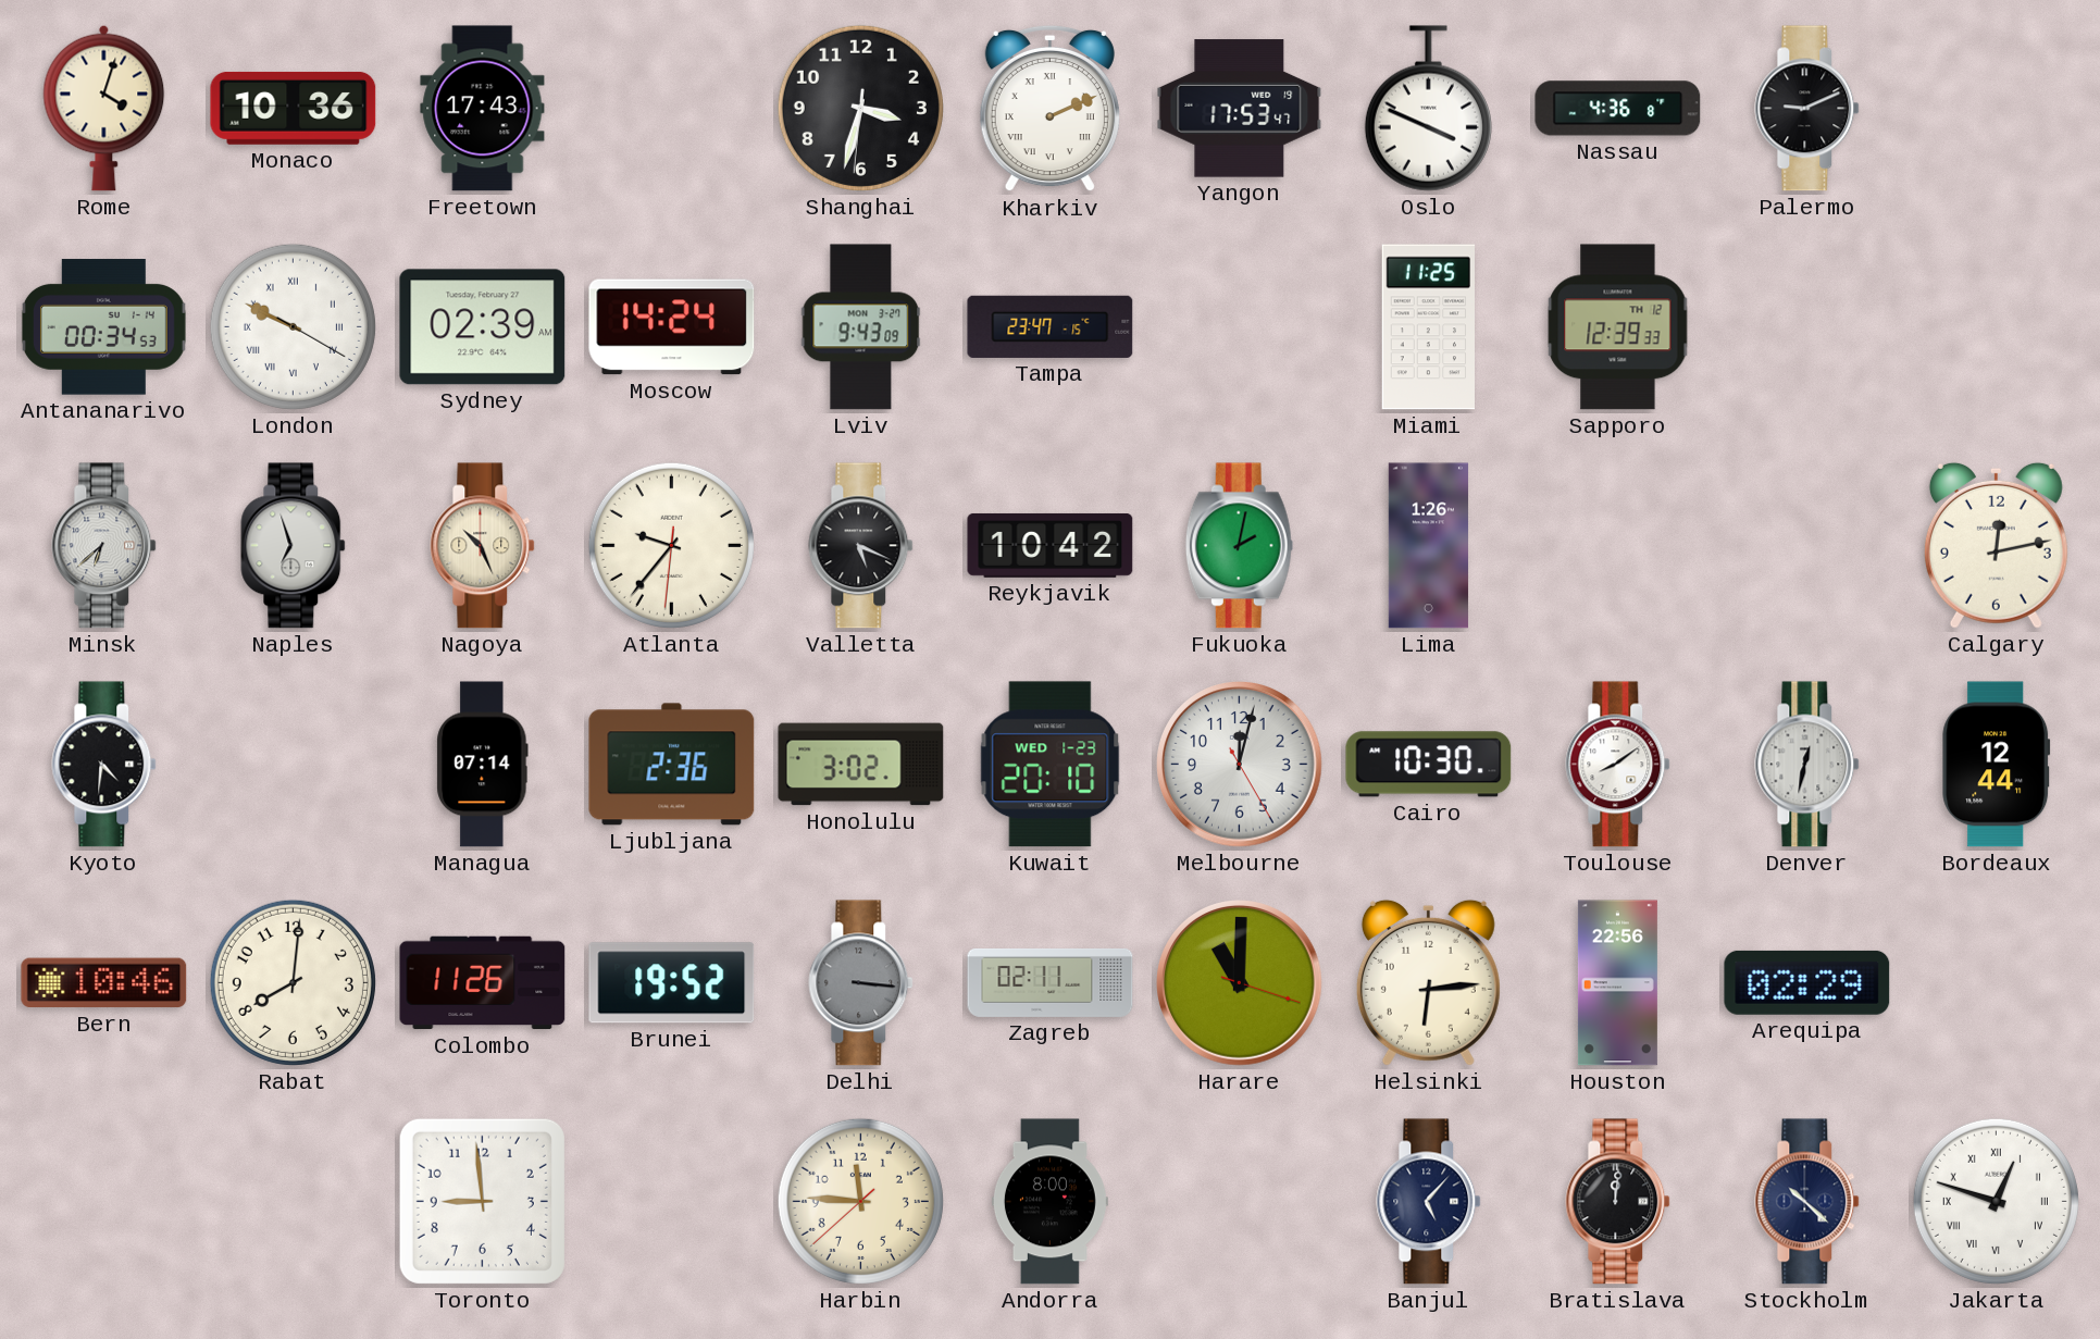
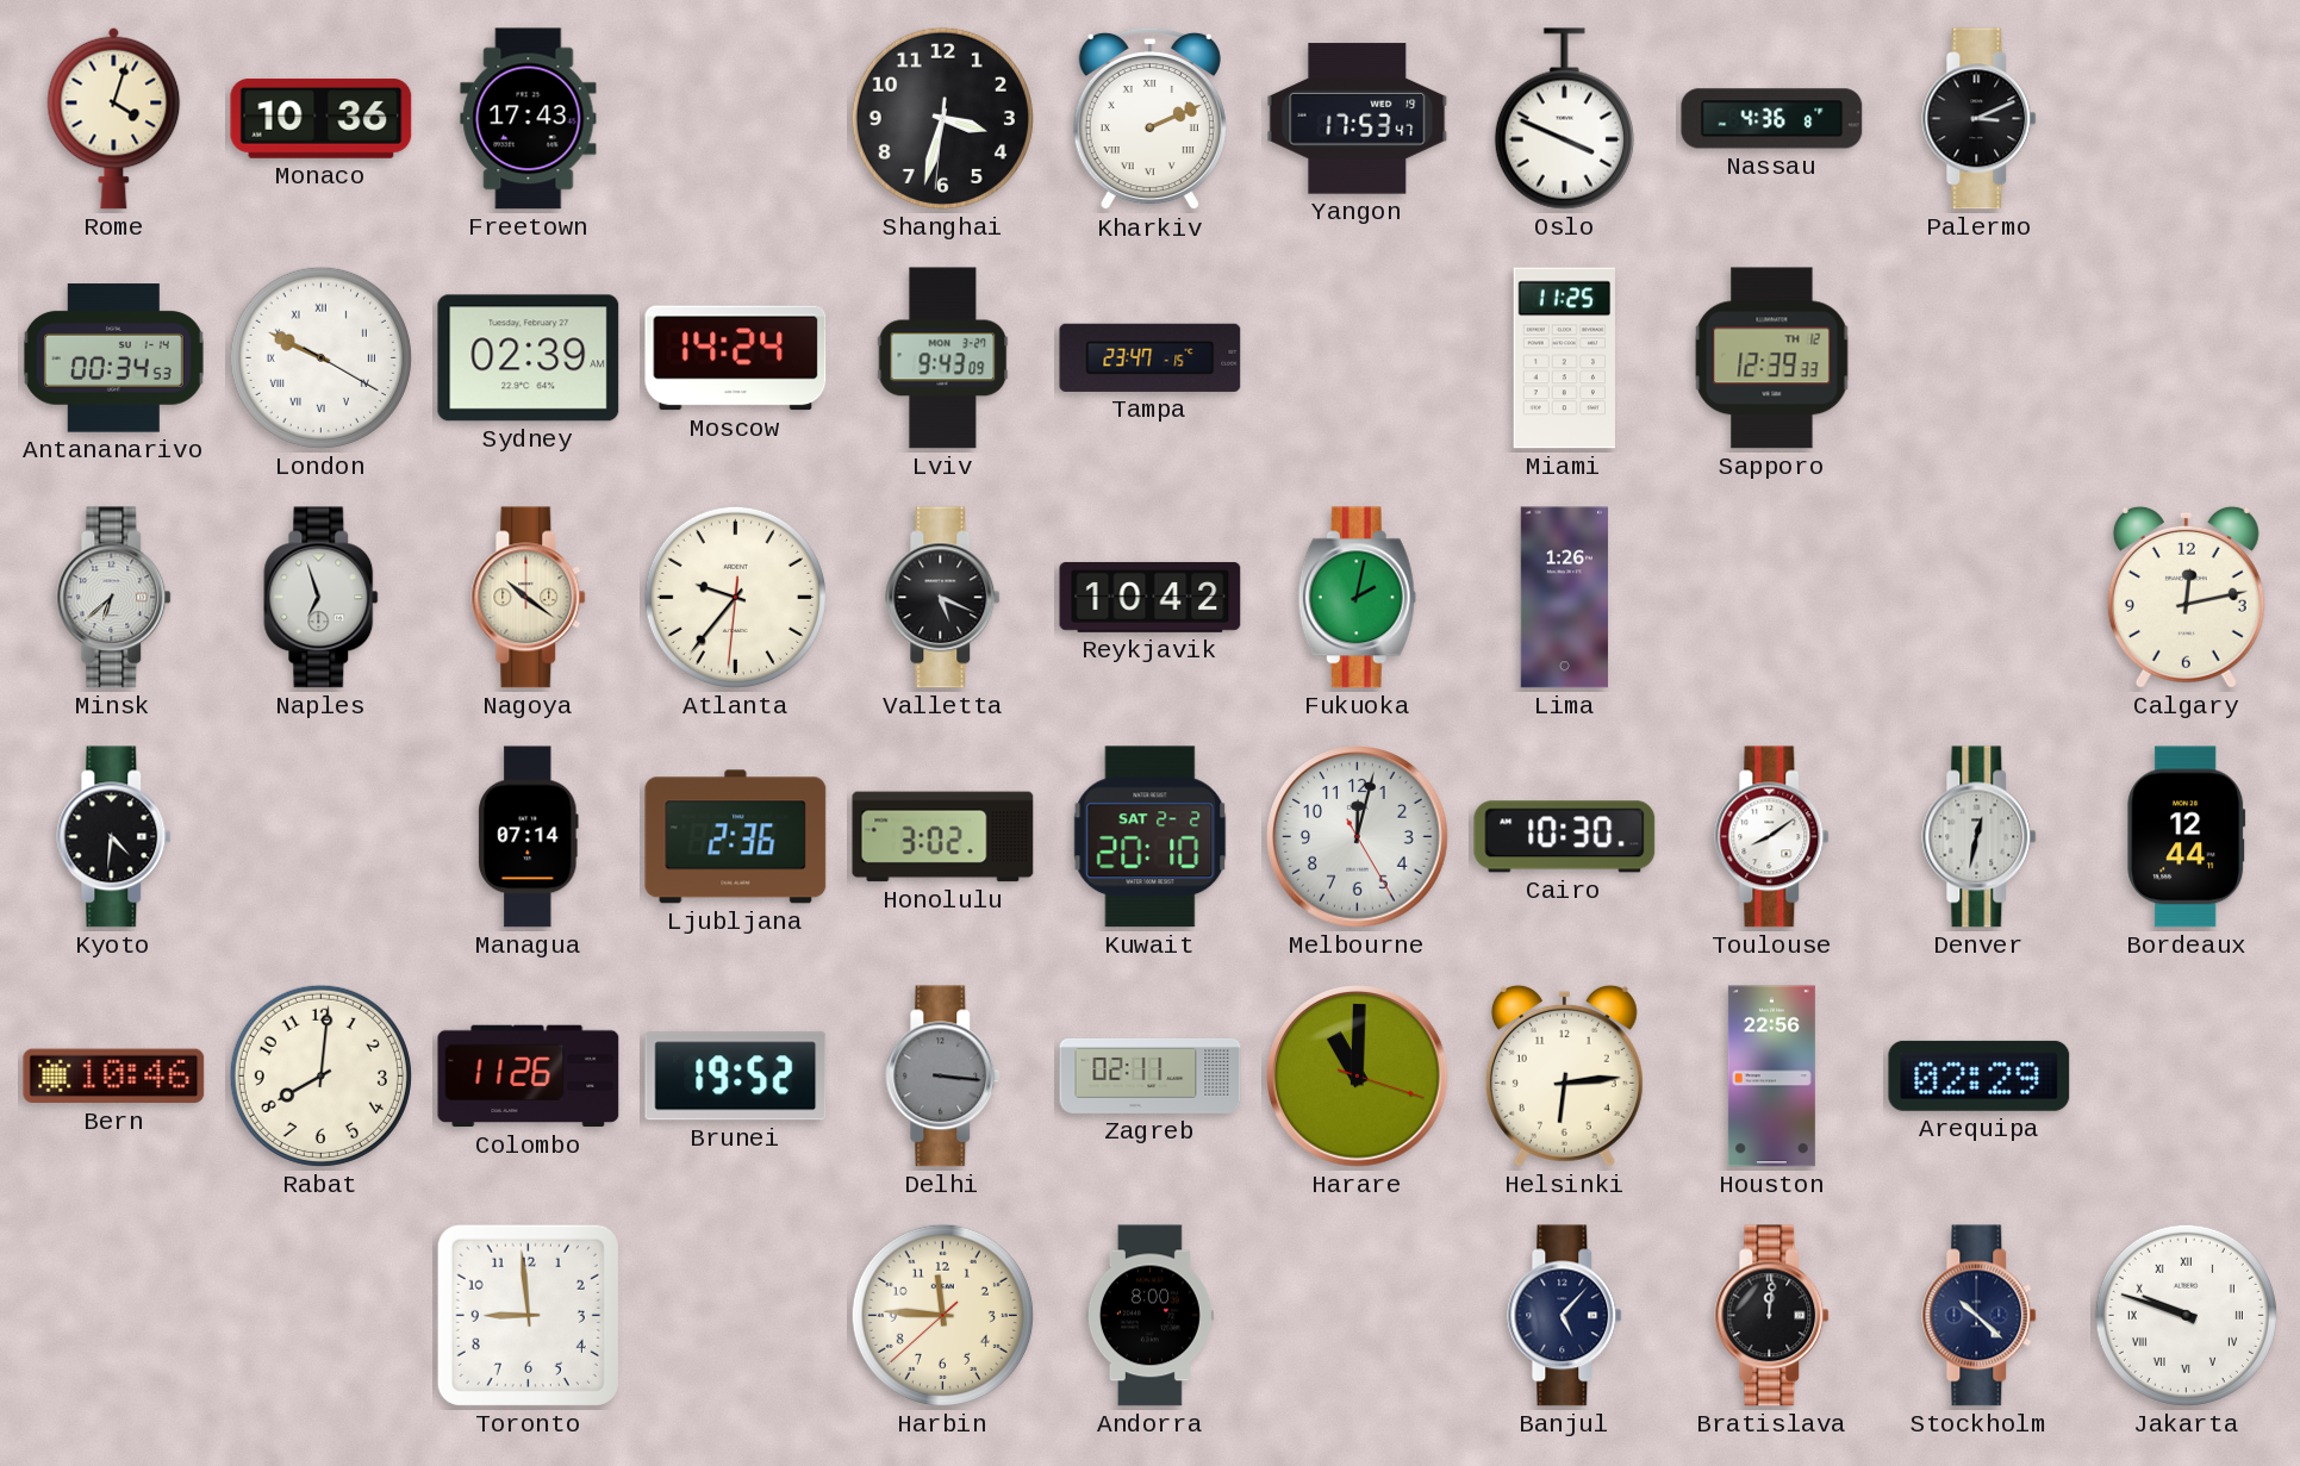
Palermo: 9:11 -> 3:11
Nagoya: 10:26 -> 10:21
Kuwait date: WED 1-23 -> SAT 2-2
Jakarta: 12:48 -> 9:48
